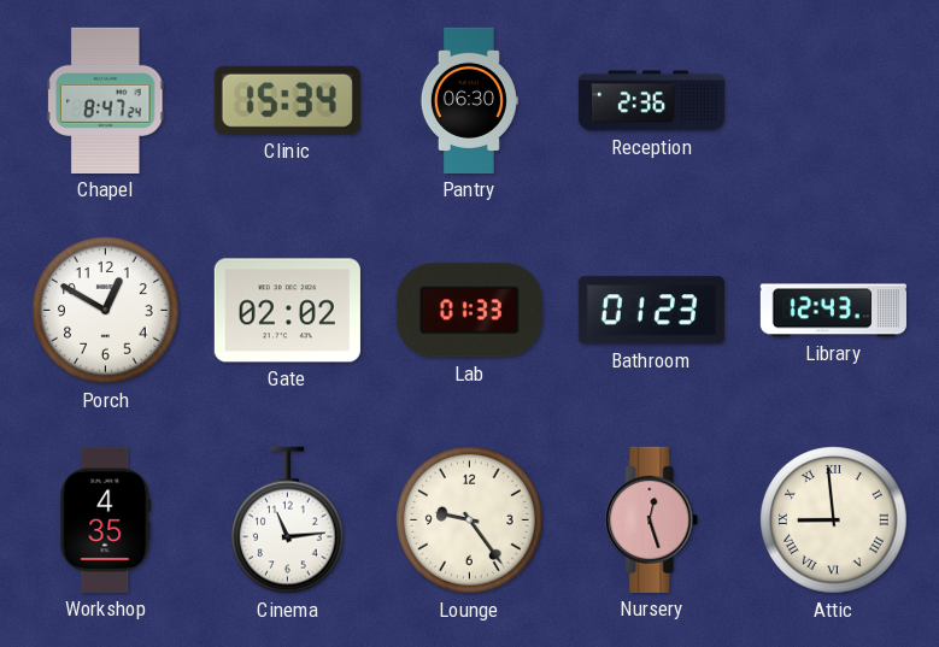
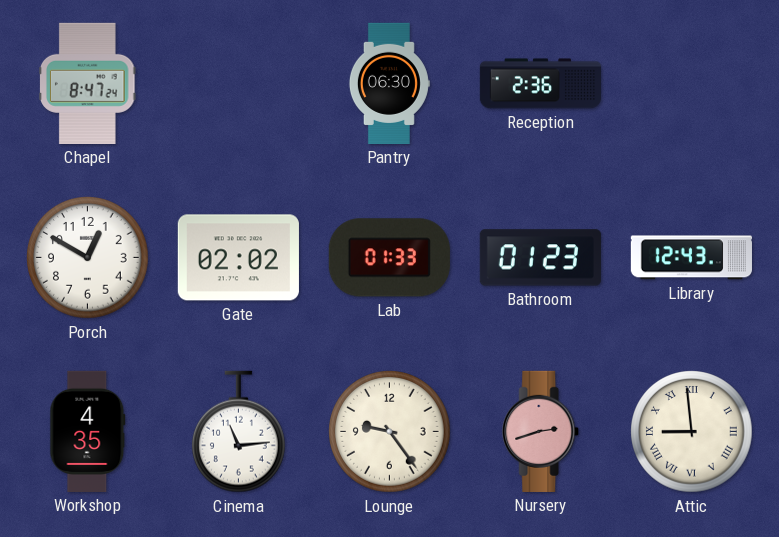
Clinic: 15:34 -> none
Nursery: 12:27 -> 2:42
